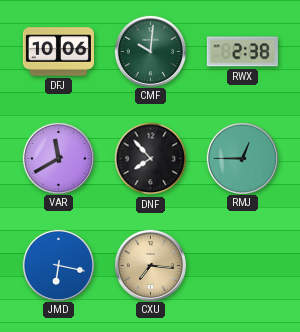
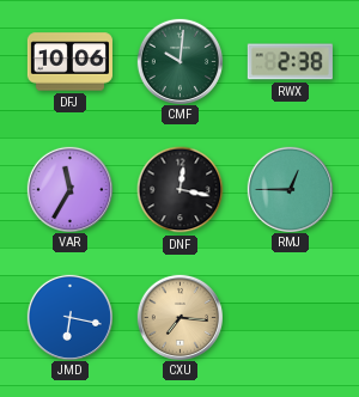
VAR: 11:40 -> 11:35
DNF: 7:53 -> 12:17
